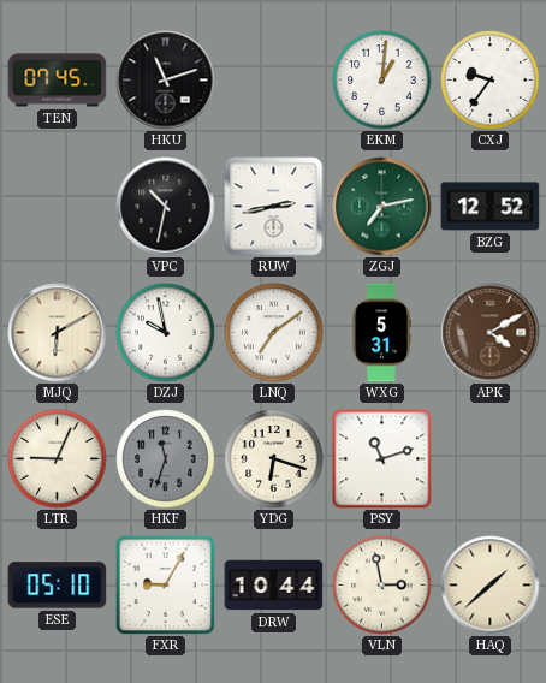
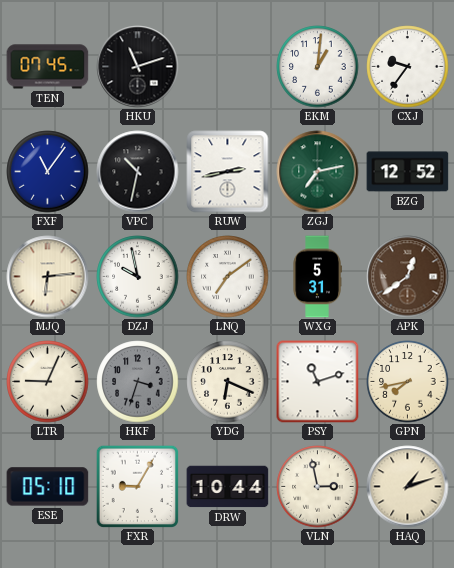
FXF: none -> 11:06
MJQ: 6:10 -> 6:14
APK: 4:10 -> 12:39
HKF: 11:33 -> 3:33
YDG: 6:18 -> 6:19
GPN: none -> 7:43
HAQ: 1:38 -> 1:12
